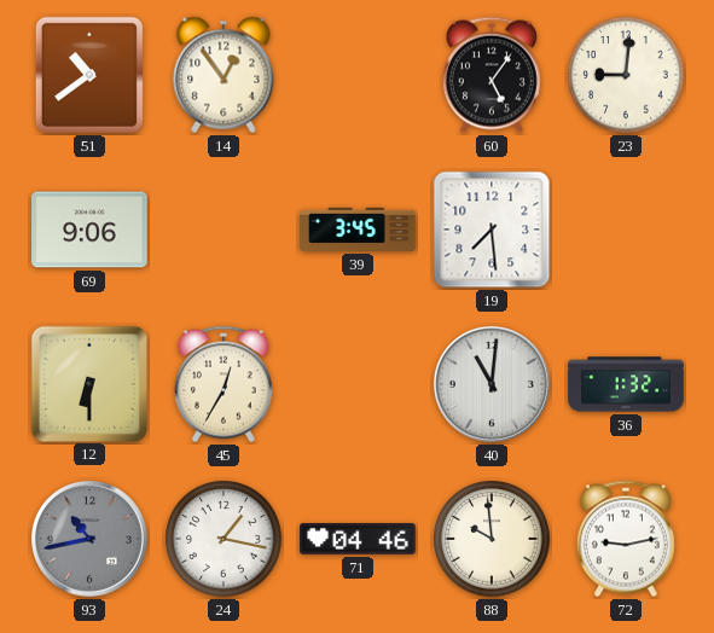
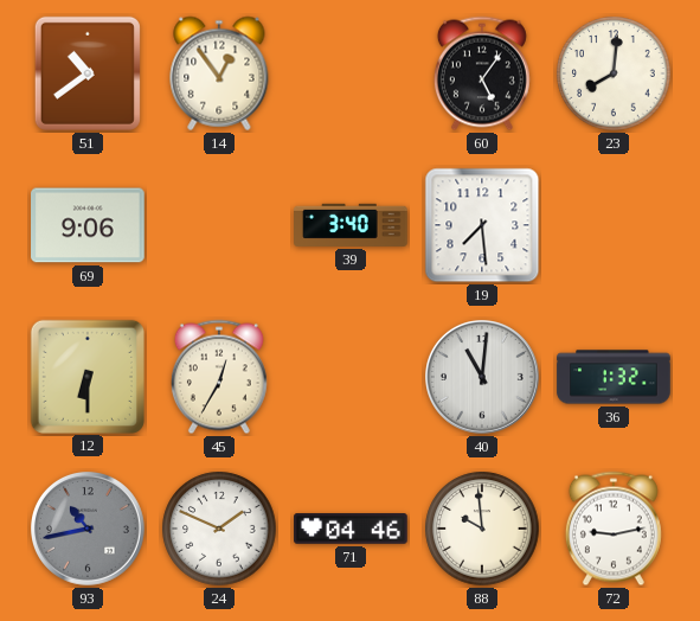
23: 9:01 -> 8:01
39: 3:45 -> 3:40
24: 1:17 -> 1:49
